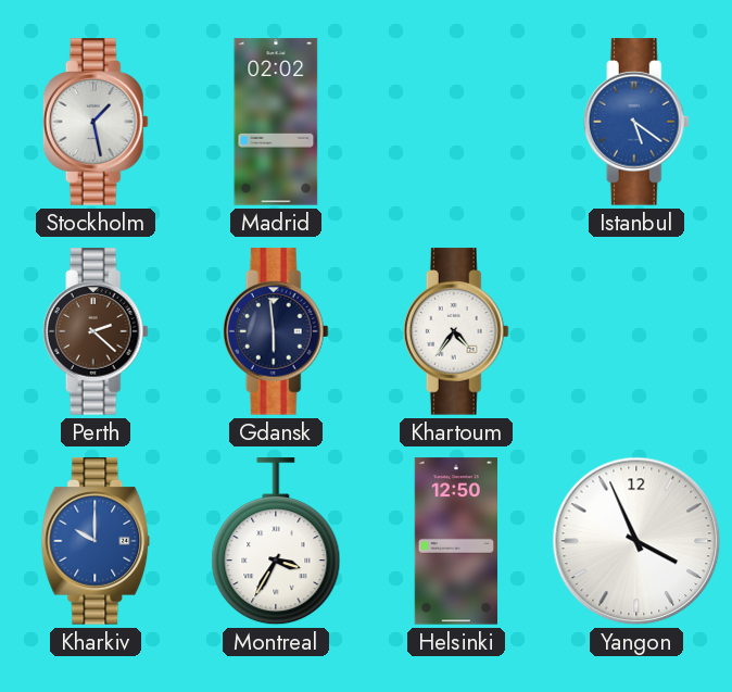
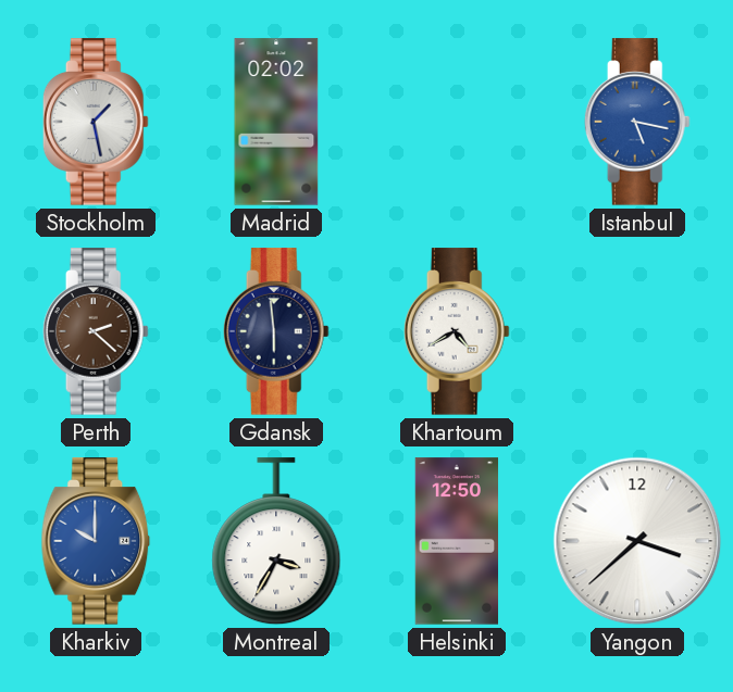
Istanbul: 5:21 -> 5:17
Khartoum: 4:36 -> 4:40
Yangon: 3:56 -> 3:38
